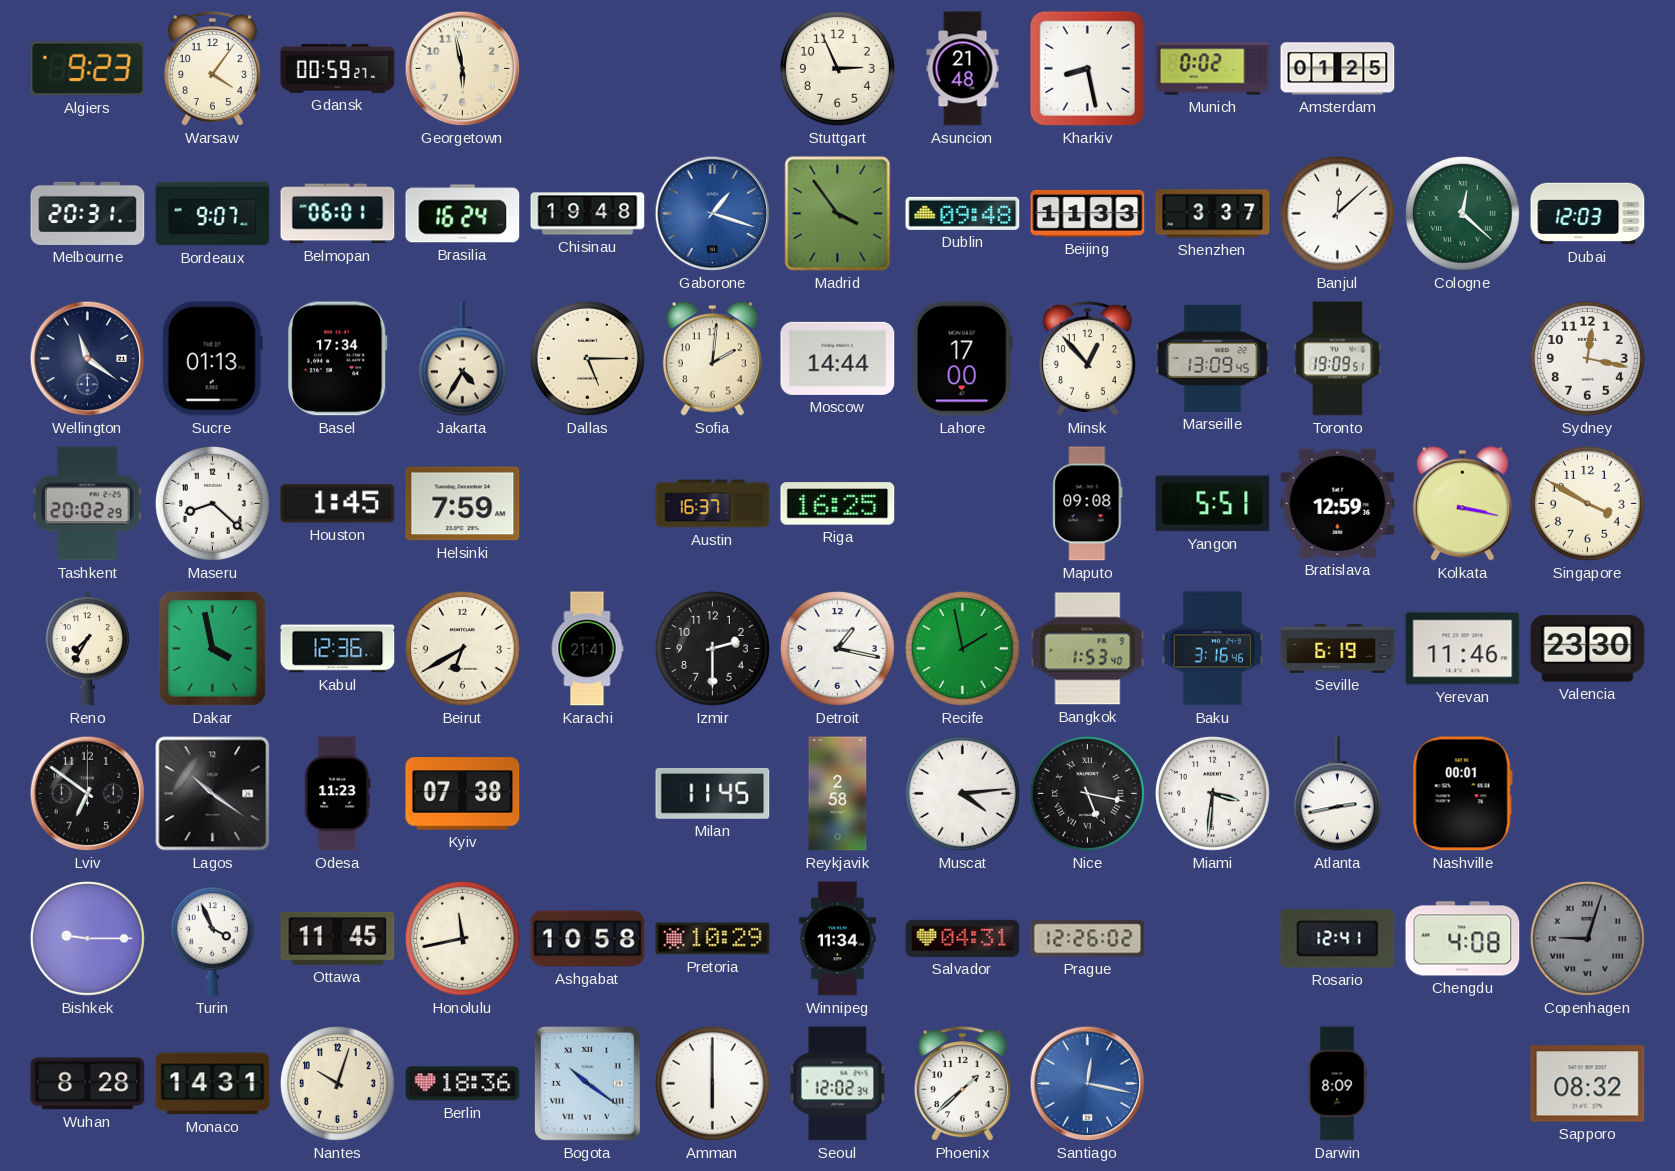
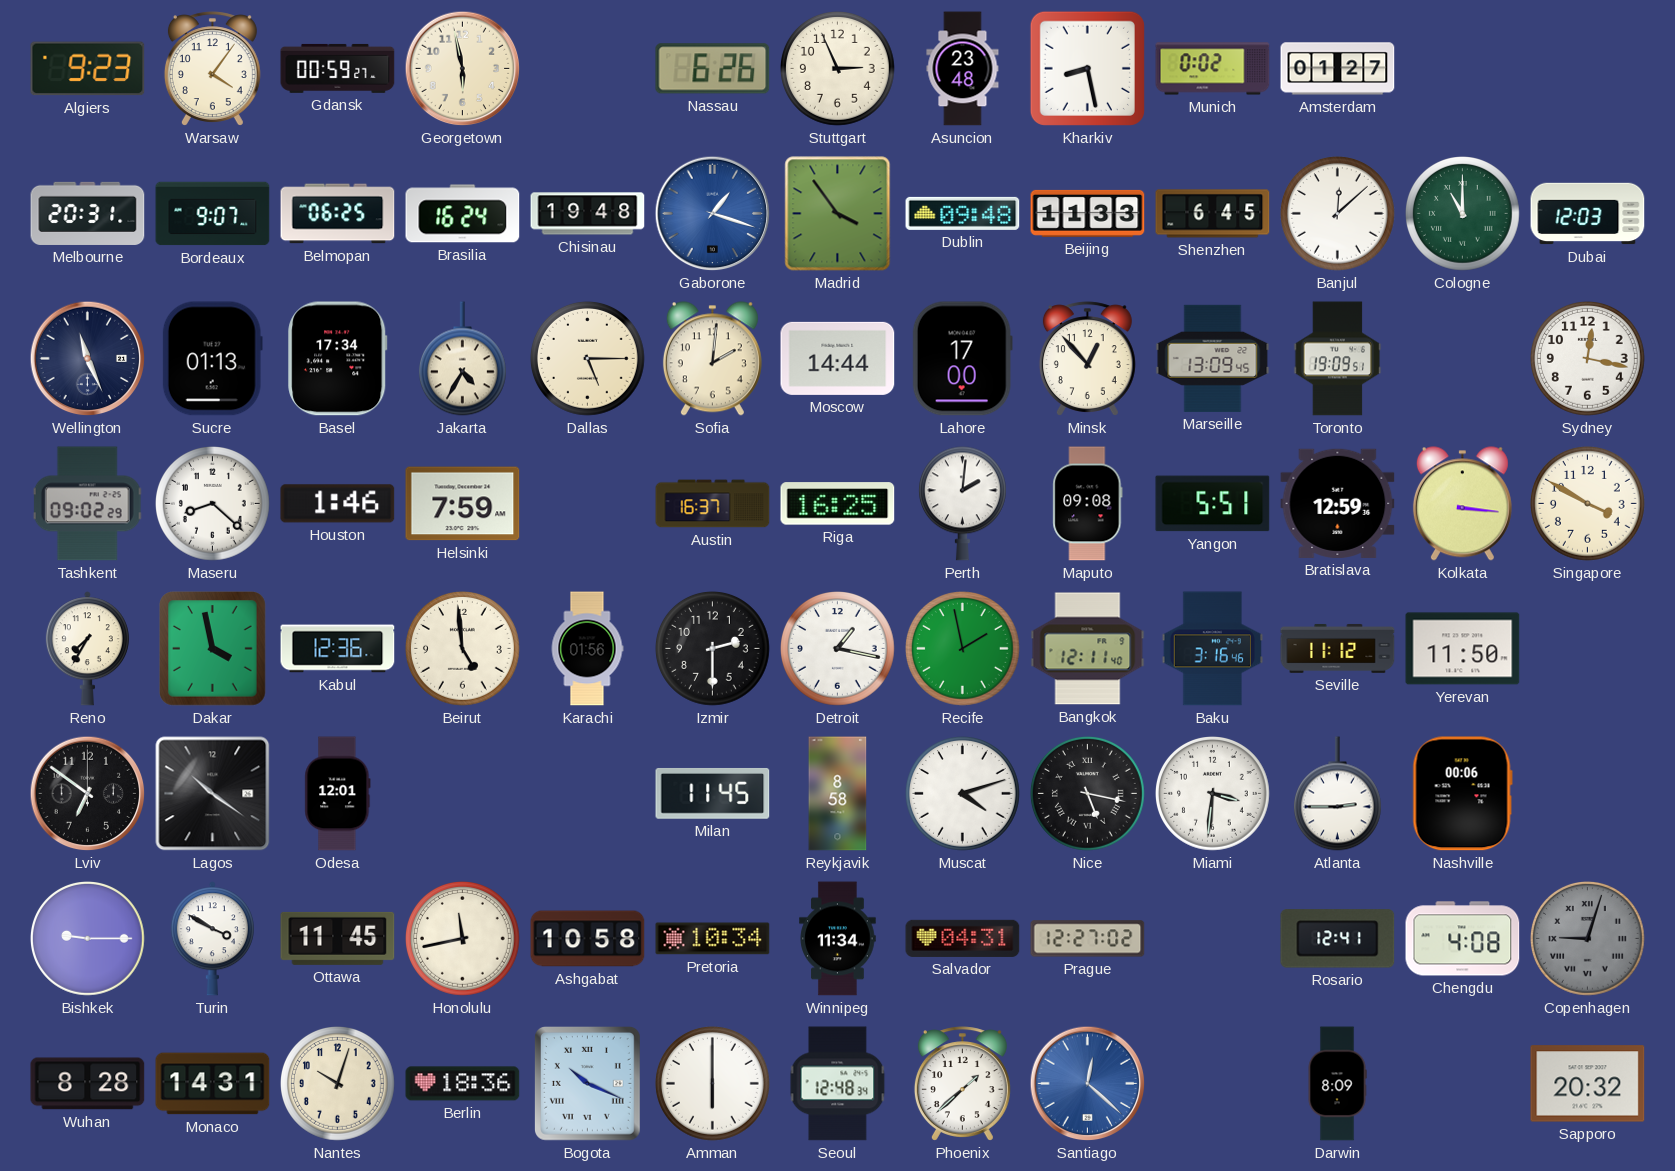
Nassau: none -> 6:26
Asuncion: 21:48 -> 23:48
Amsterdam: 01:25 -> 01:27
Belmopan: 06:01 -> 06:25
Shenzhen: 3:37 -> 6:45
Cologne: 12:22 -> 11:00
Wellington: 11:21 -> 11:26
Tashkent: 20:02 -> 09:02
Houston: 1:45 -> 1:46
Perth: none -> 2:01
Kolkata: 3:17 -> 3:16
Beirut: 6:40 -> 4:59
Karachi: 21:41 -> 01:56
Bangkok: 1:53 -> 12:11
Seville: 6:19 -> 11:12
Yerevan: 11:46 -> 11:50
Valencia: 23:30 -> none
Odesa: 11:23 -> 12:01
Kyiv: 07:38 -> none
Reykjavik: 2:58 -> 8:58
Muscat: 4:14 -> 4:12
Atlanta: 2:43 -> 2:45
Nashville: 00:01 -> 00:06
Turin: 3:56 -> 3:50
Pretoria: 10:29 -> 10:34
Prague: 12:26 -> 12:27
Bogota: 10:21 -> 10:19
Seoul: 12:02 -> 12:48
Santiago: 12:17 -> 12:22
Sapporo: 08:32 -> 20:32
